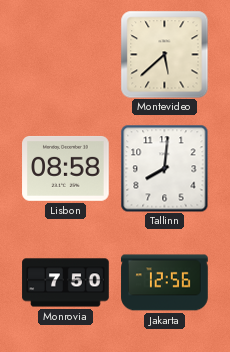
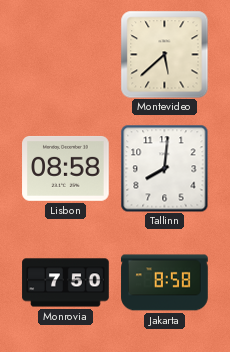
Jakarta: 12:56 -> 8:58
